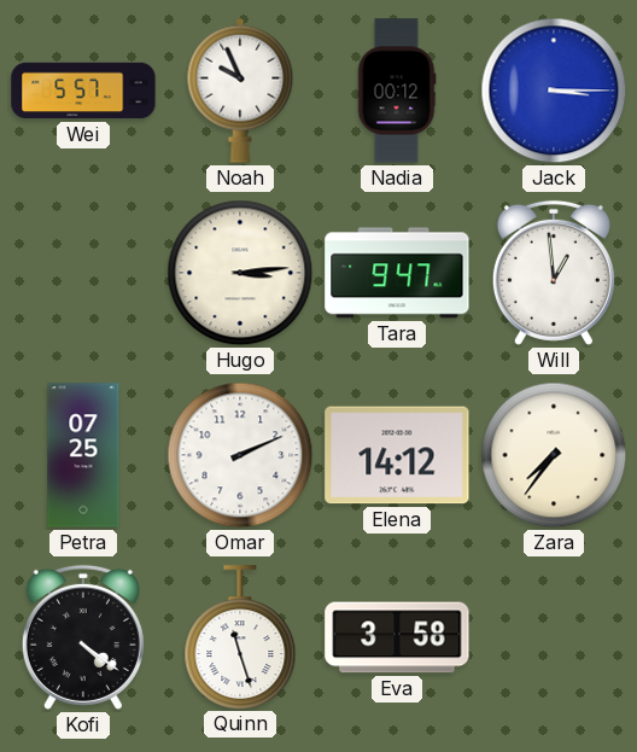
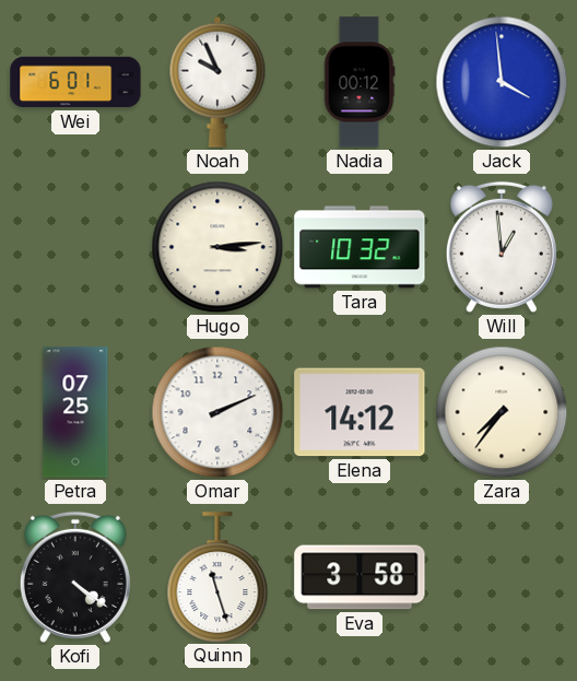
Wei: 5:57 -> 6:01
Jack: 3:15 -> 3:59
Tara: 9:47 -> 10:32
